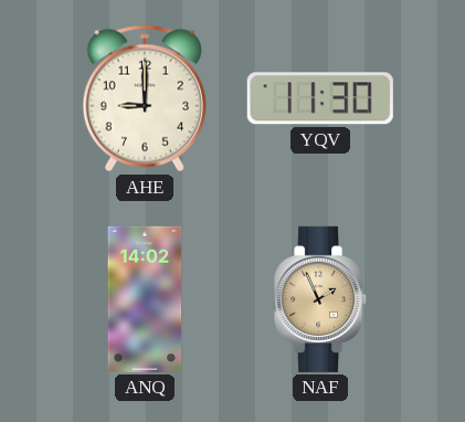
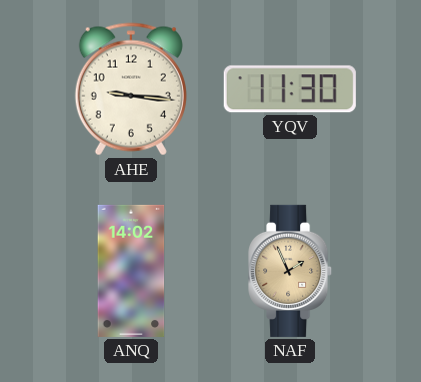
AHE: 9:00 -> 9:16
